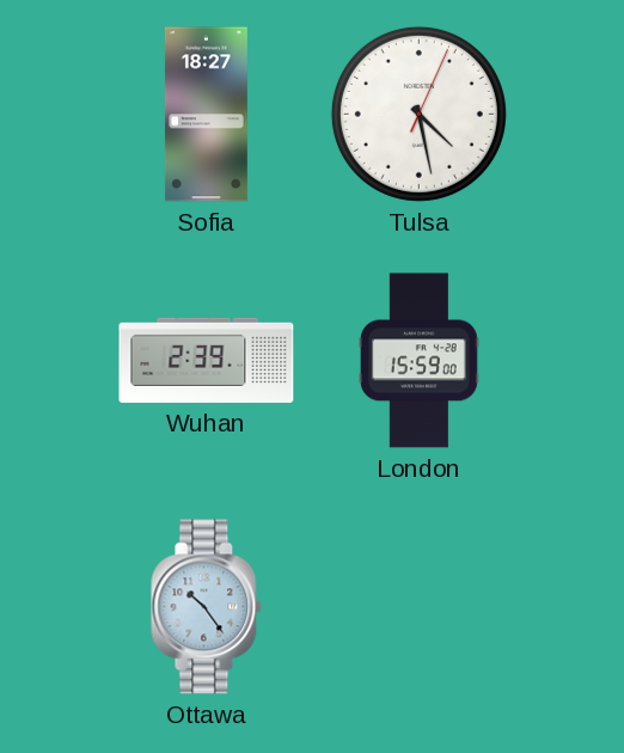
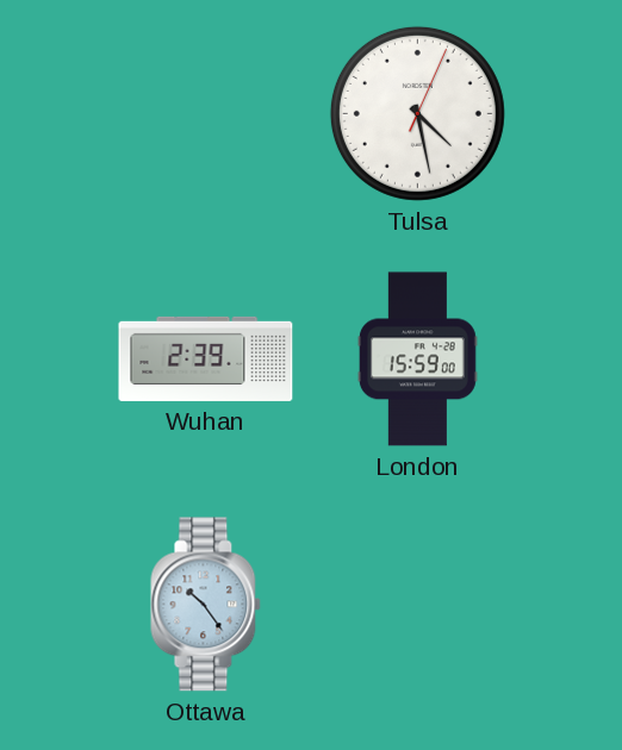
Sofia: 18:27 -> none
